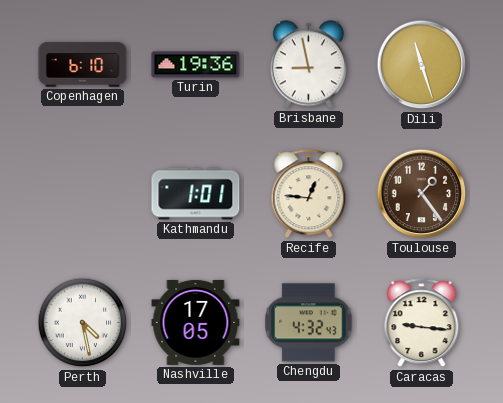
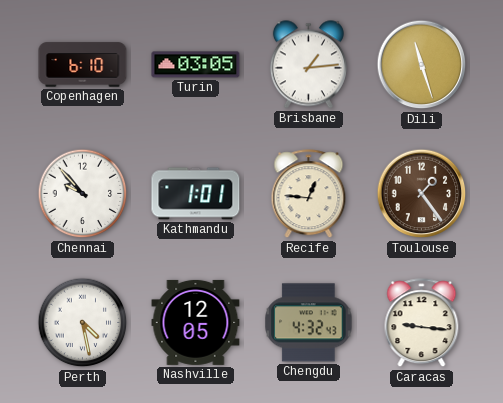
Turin: 19:36 -> 03:05
Brisbane: 8:58 -> 1:14
Chennai: none -> 9:53
Nashville: 17:05 -> 12:05
